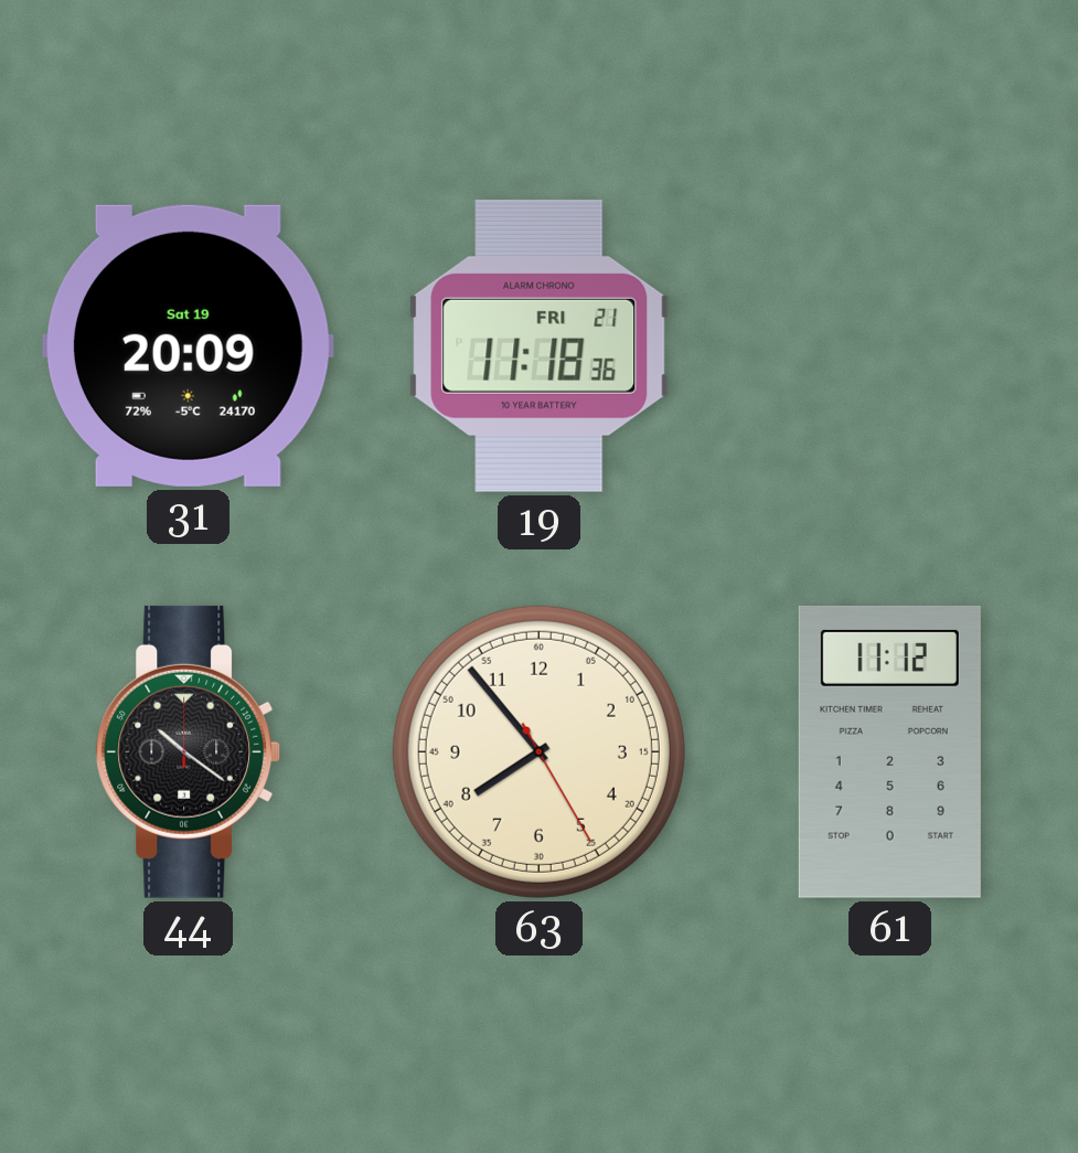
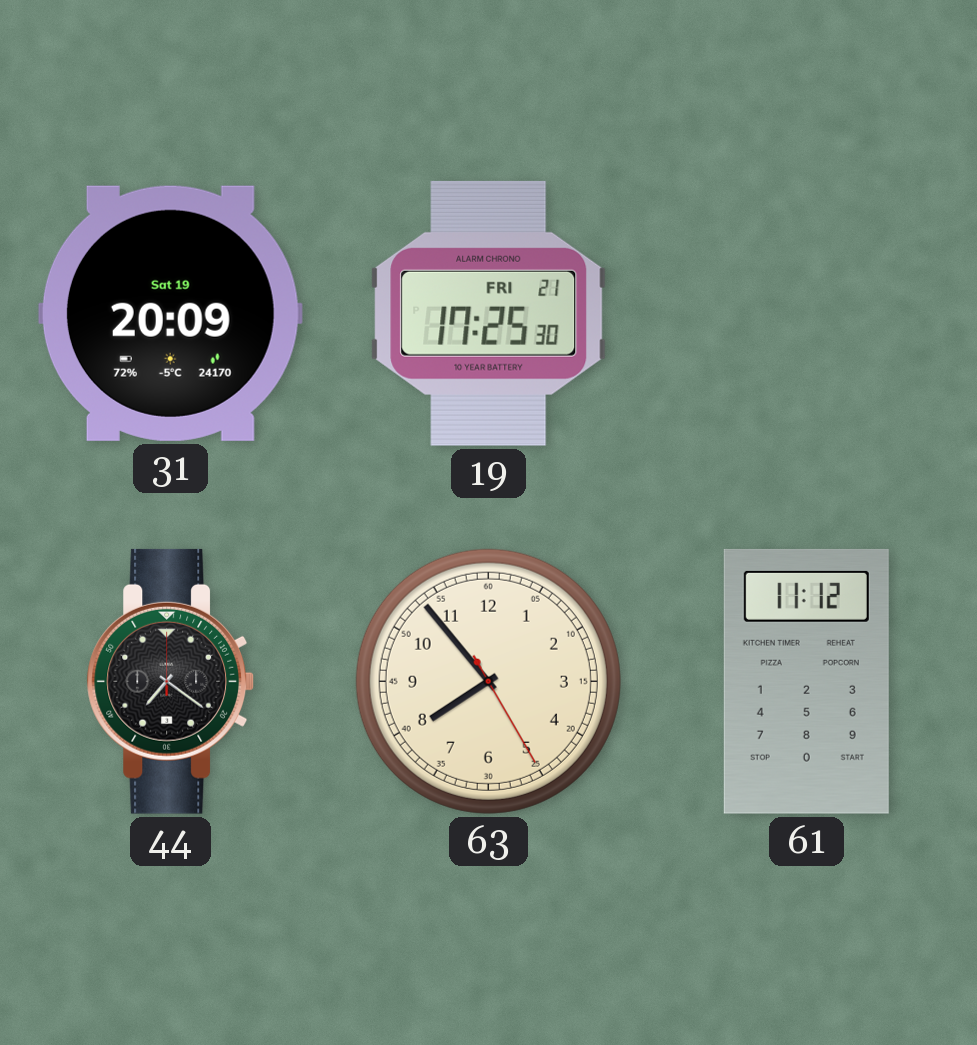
19: 11:18 -> 17:25
44: 10:21 -> 7:21
